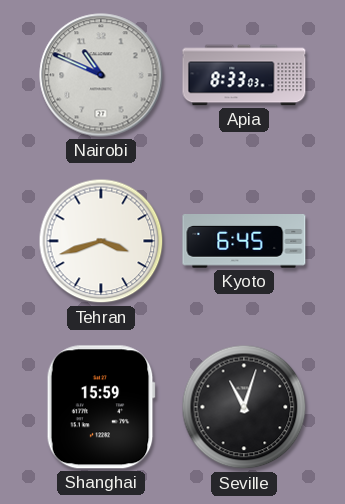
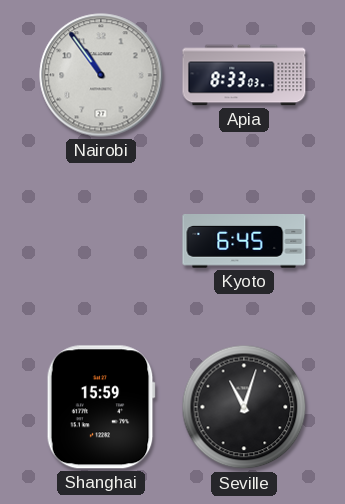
Nairobi: 10:49 -> 10:54
Tehran: 3:42 -> none
